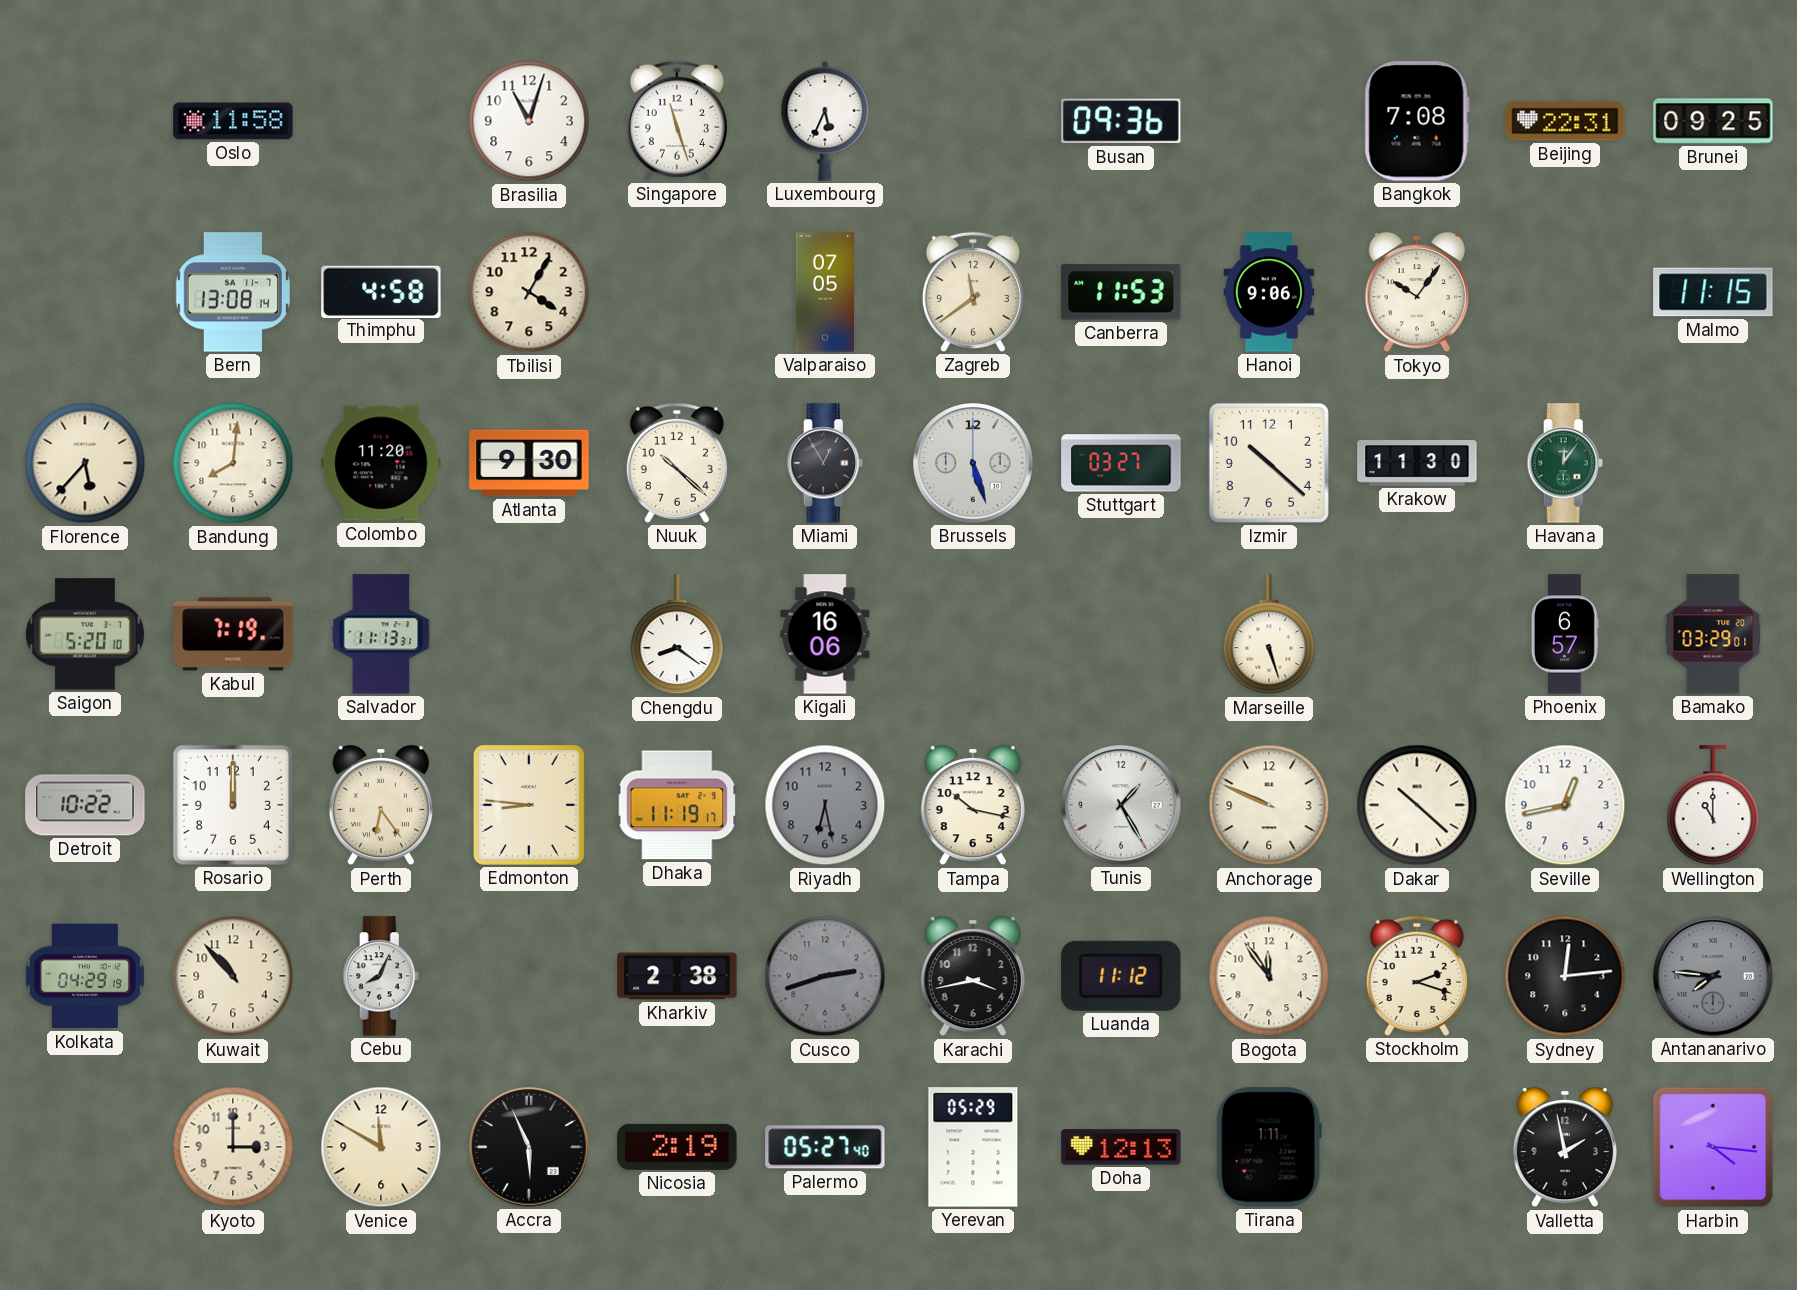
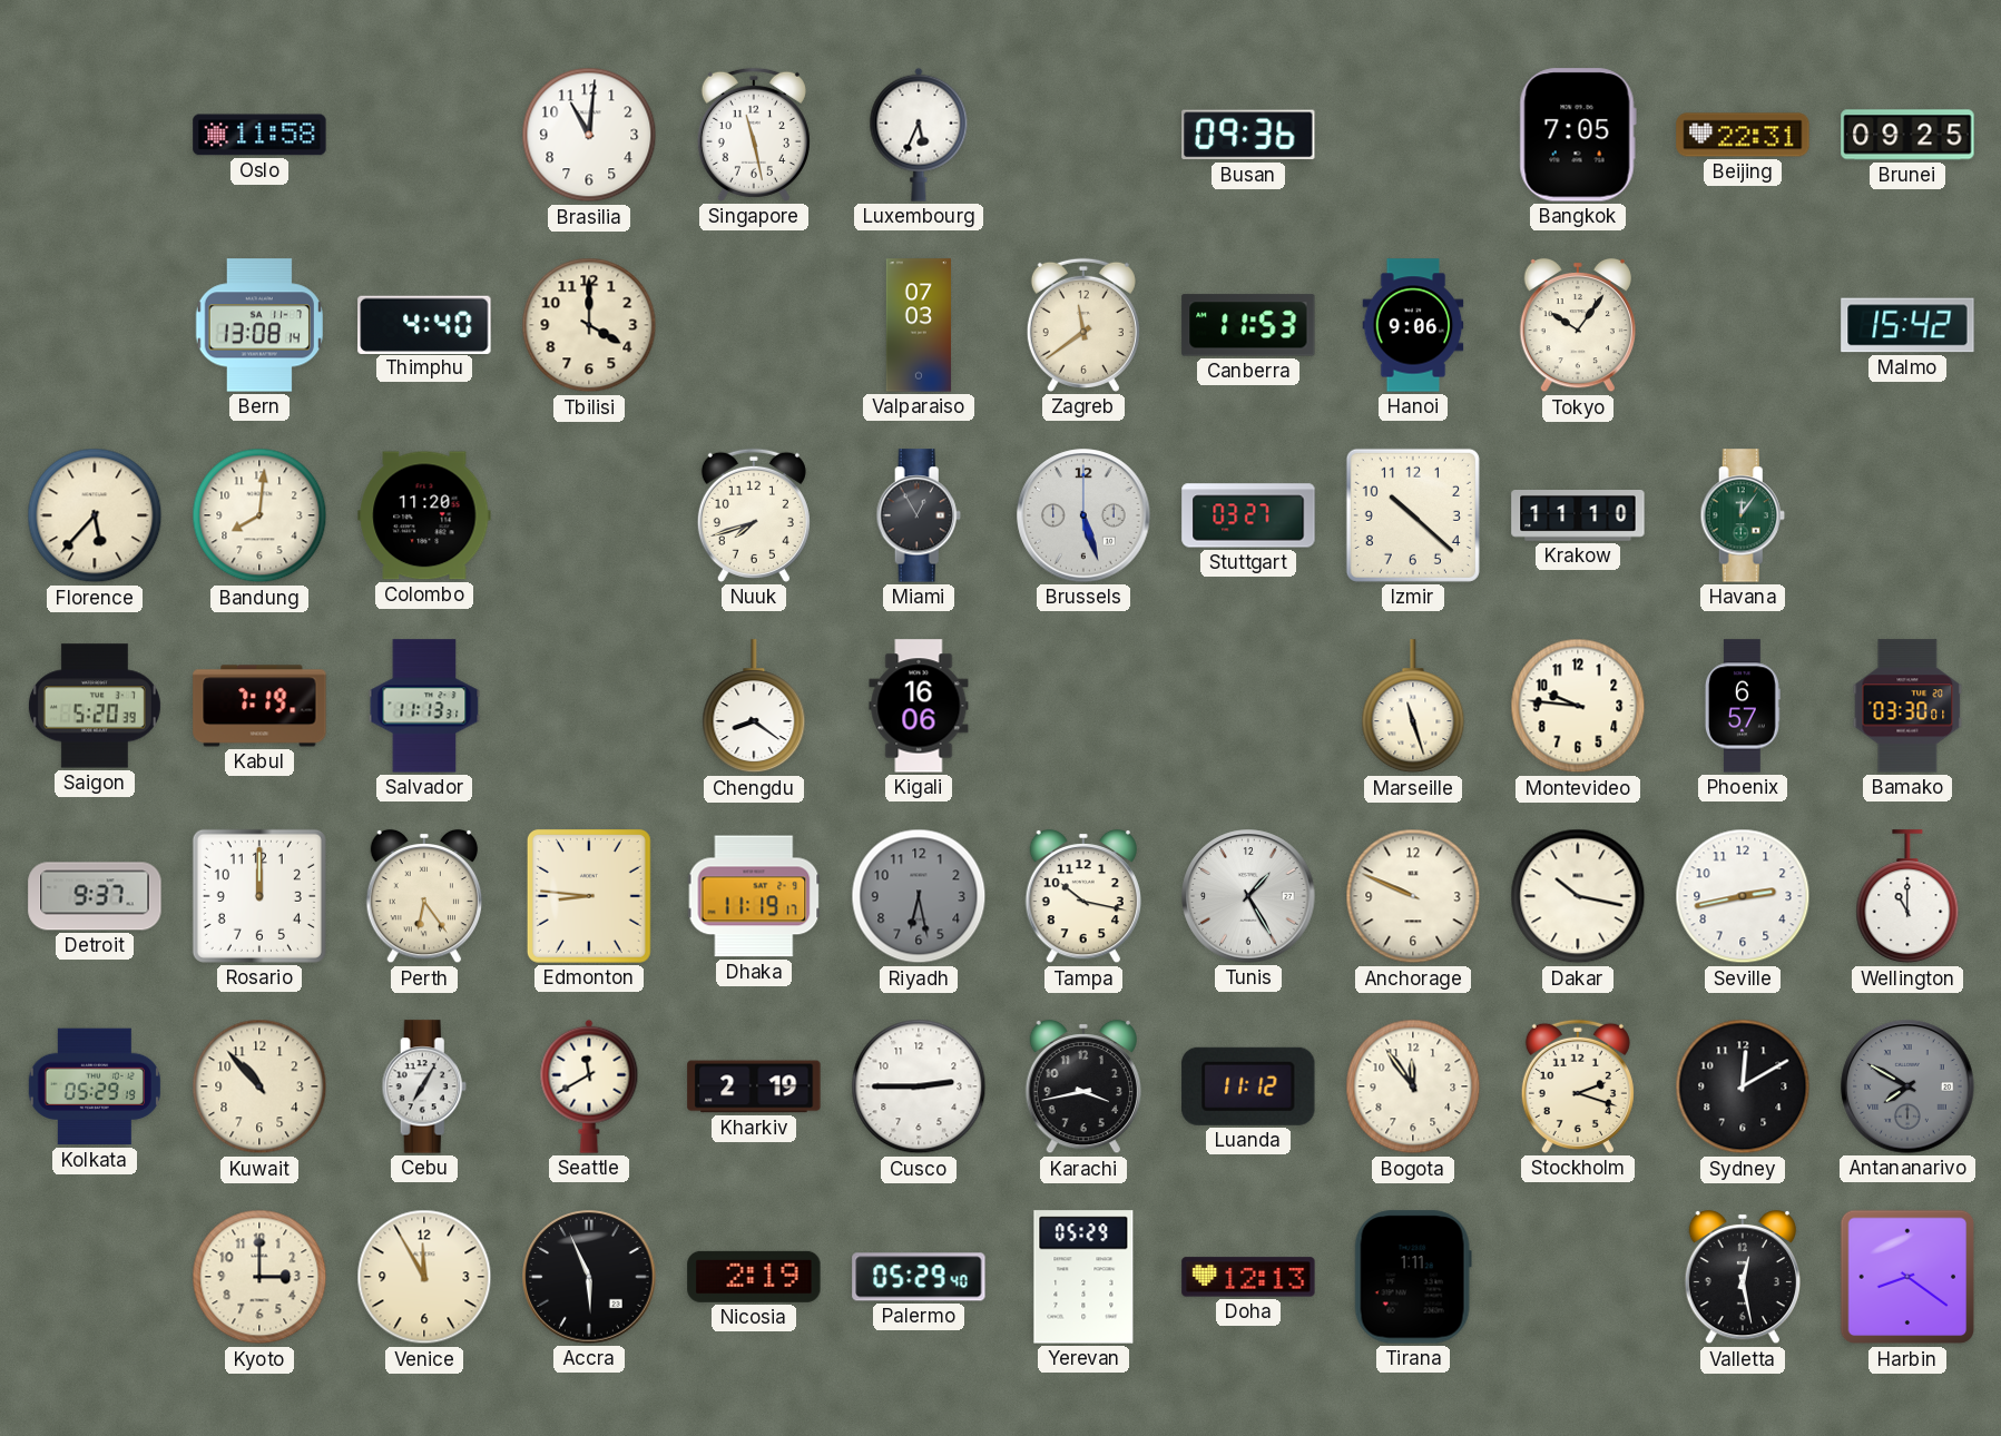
Brasilia: 11:03 -> 11:01
Singapore: 11:27 -> 11:28
Bangkok: 7:08 -> 7:05
Thimphu: 4:58 -> 4:40
Tbilisi: 4:05 -> 4:00
Valparaiso: 07:05 -> 07:03
Malmo: 11:15 -> 15:42
Atlanta: 9:30 -> none
Nuuk: 10:22 -> 7:42
Krakow: 11:30 -> 11:10
Saigon: 5:20:10 -> 5:20:39
Marseille: 5:27 -> 11:27
Montevideo: none -> 9:46
Bamako: 03:29 -> 03:30
Detroit: 10:22 -> 9:37
Dakar: 10:22 -> 10:17
Seville: 12:43 -> 2:43
Kolkata: 04:29 -> 05:29
Cebu: 8:04 -> 7:05
Seattle: none -> 11:40
Kharkiv: 2:38 -> 2:19
Cusco: 2:42 -> 2:45
Cusco dial: grey -> white
Sydney: 12:14 -> 12:10
Antananarivo: 7:46 -> 7:50
Venice: 11:50 -> 11:55
Palermo: 05:27 -> 05:29
Valletta: 1:58 -> 12:28
Harbin: 4:16 -> 8:21
